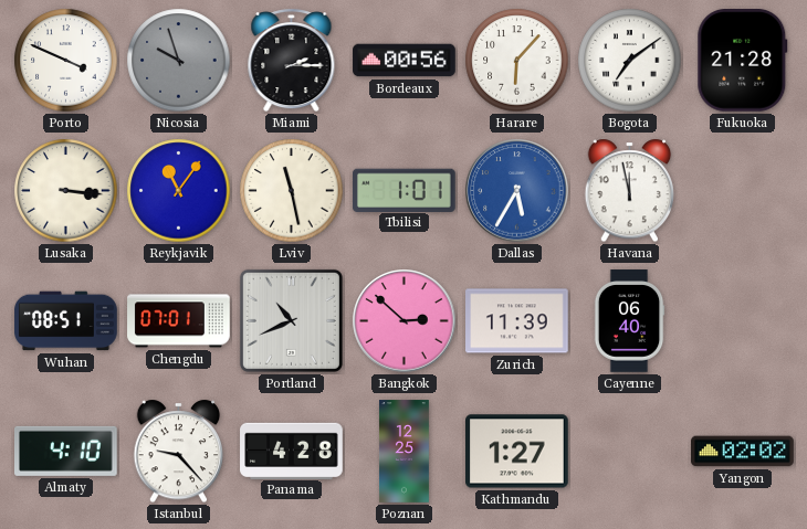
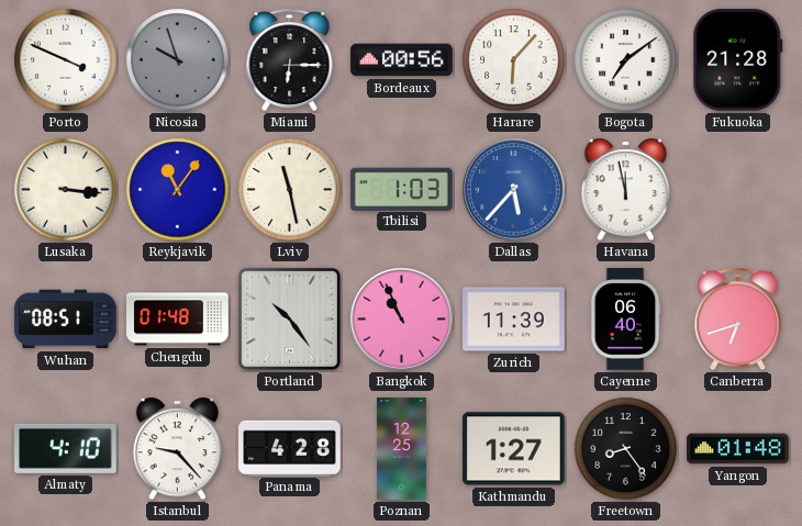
Miami: 2:15 -> 6:15
Tbilisi: 1:01 -> 1:03
Dallas: 5:35 -> 5:37
Chengdu: 07:01 -> 01:48
Portland: 10:41 -> 10:24
Bangkok: 2:52 -> 10:56
Canberra: none -> 6:42
Freetown: none -> 8:24
Yangon: 02:02 -> 01:48
